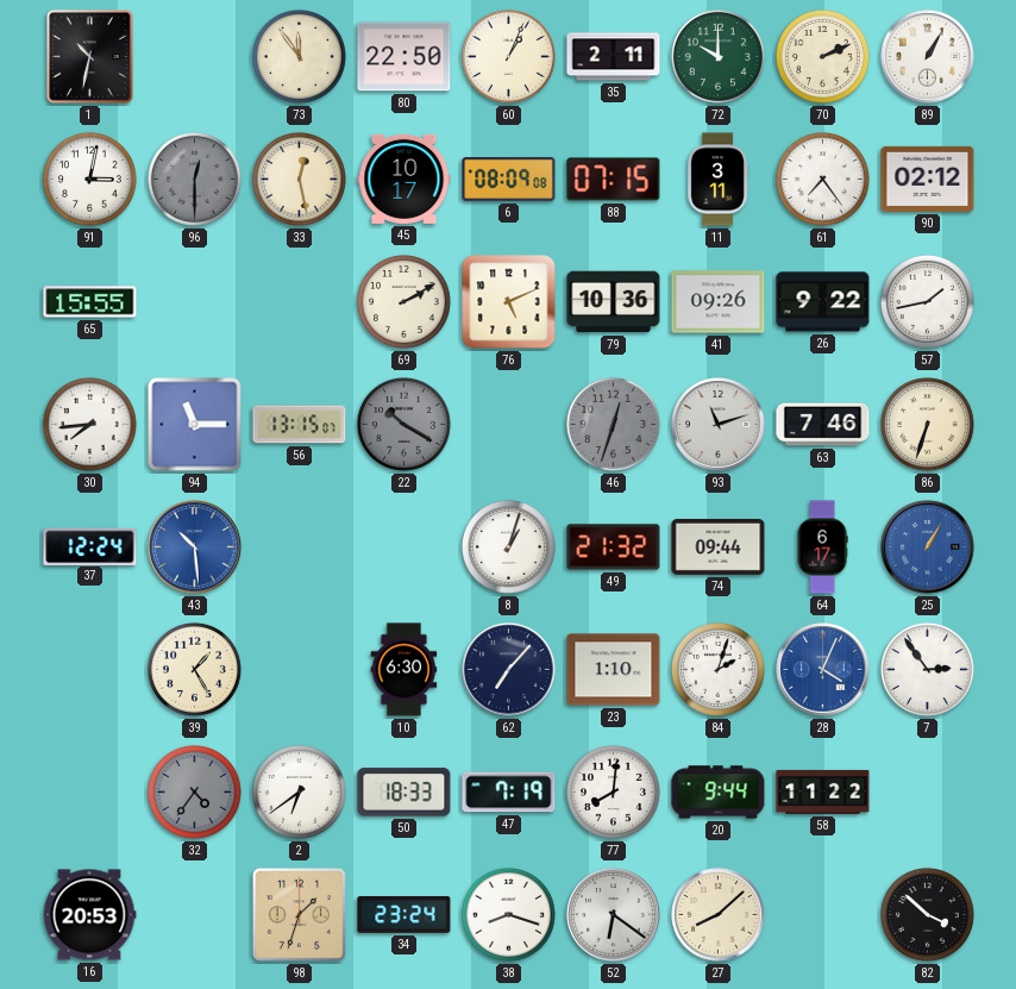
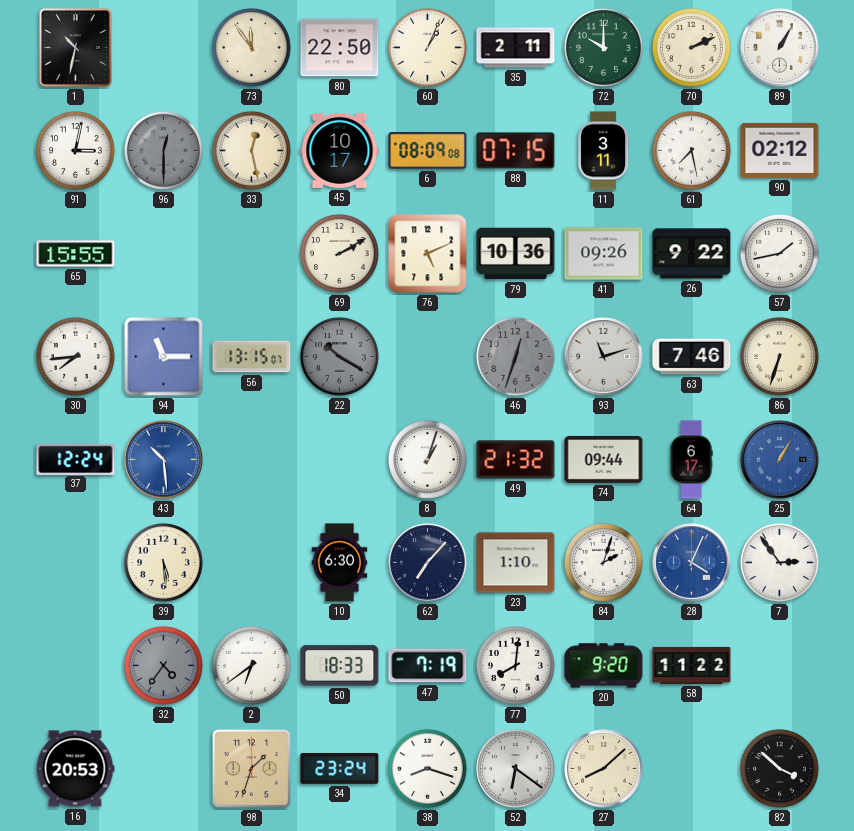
61: 7:24 -> 7:28
39: 1:25 -> 5:29
20: 9:44 -> 9:20
